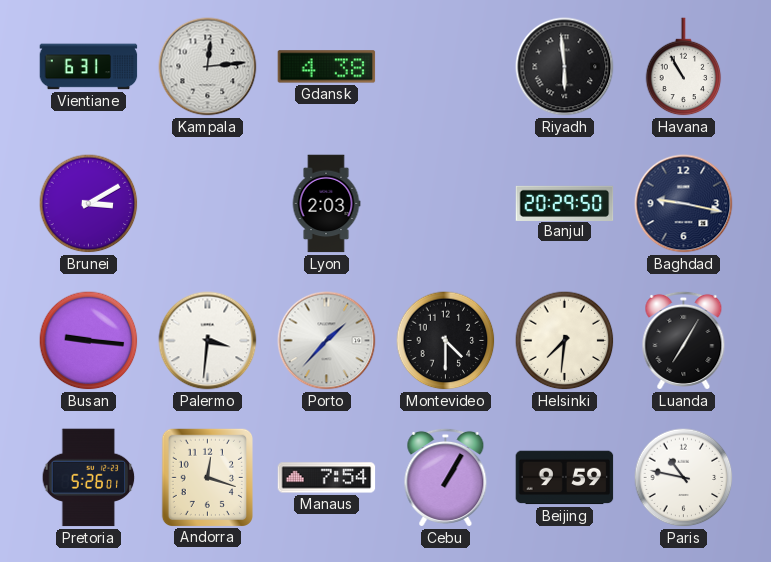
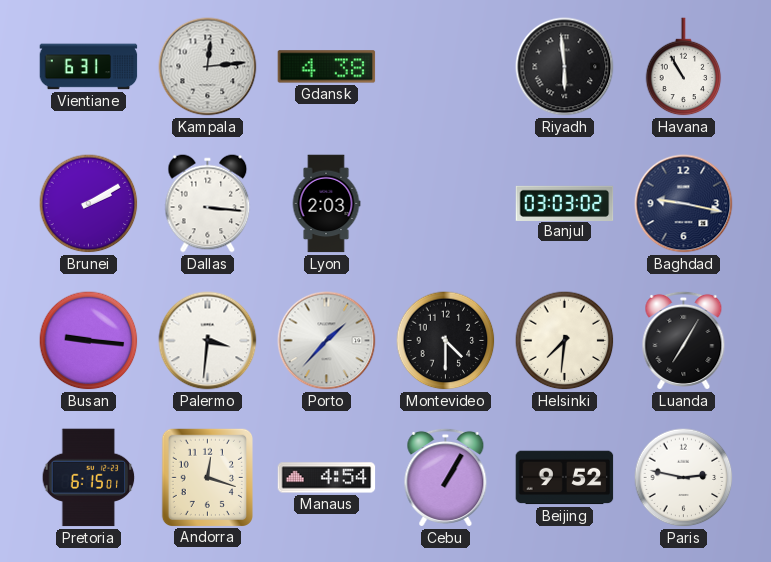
Brunei: 3:10 -> 2:10
Dallas: none -> 3:16
Banjul: 20:29 -> 03:03
Pretoria: 5:26 -> 6:15
Manaus: 7:54 -> 4:54
Beijing: 9:59 -> 9:52
Paris: 10:47 -> 2:47
